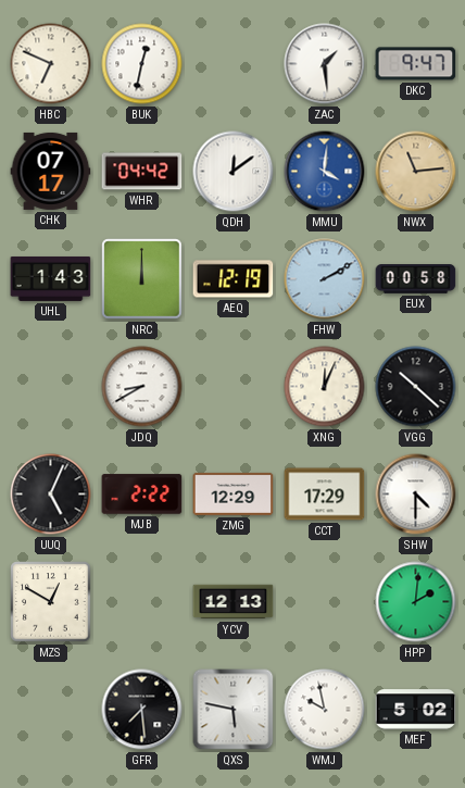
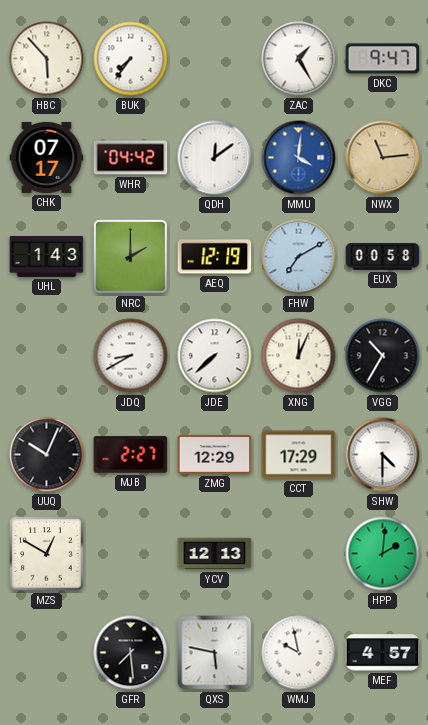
HBC: 6:49 -> 5:53
BUK: 12:32 -> 7:36
ZAC: 1:29 -> 1:25
NRC: 12:00 -> 2:00
FHW: 2:10 -> 7:10
JDE: none -> 7:38
VGG: 10:22 -> 10:35
UUQ: 5:04 -> 10:04
MJB: 2:22 -> 2:27
MEF: 5:02 -> 4:57
